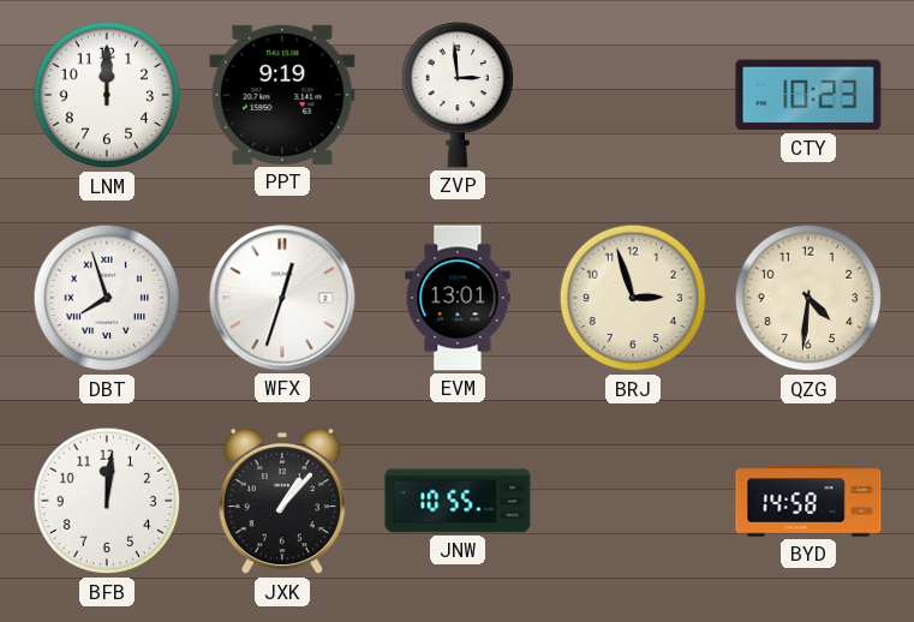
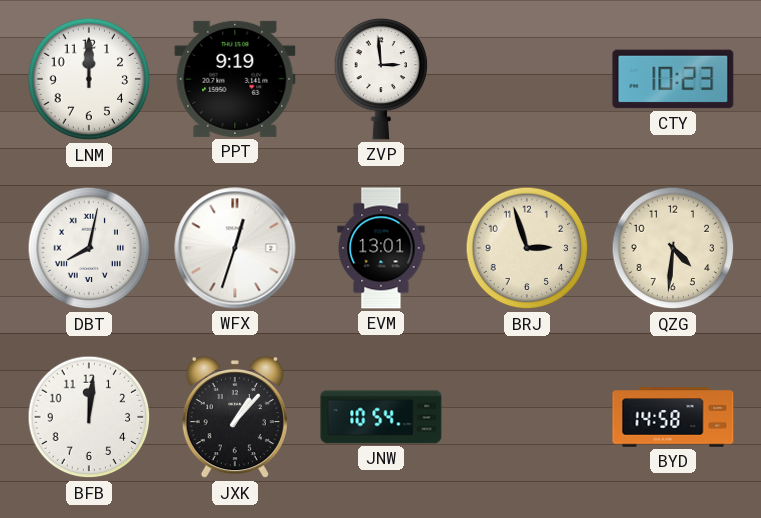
DBT: 7:57 -> 8:02
JNW: 10:55 -> 10:54
